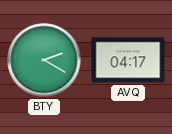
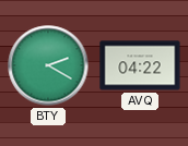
AVQ: 04:17 -> 04:22
